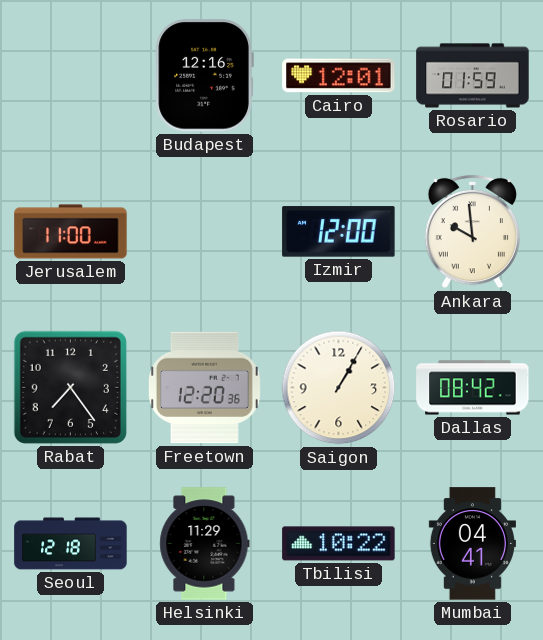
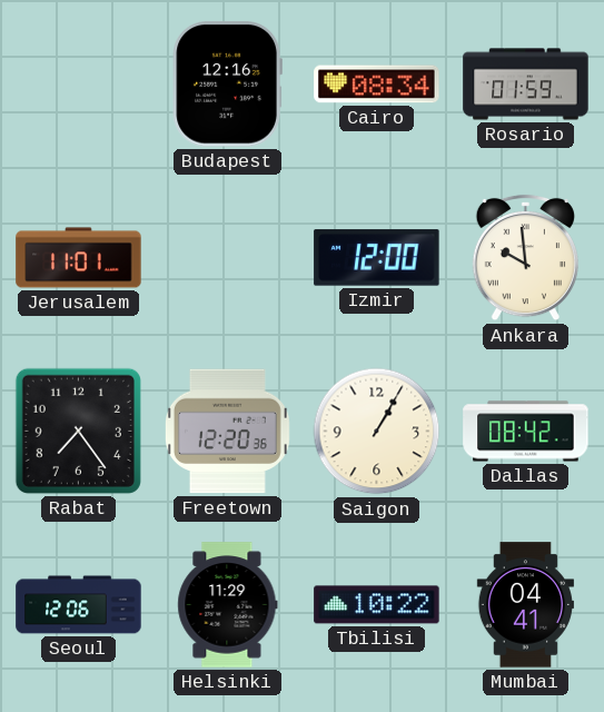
Cairo: 12:01 -> 08:34
Jerusalem: 11:00 -> 11:01
Seoul: 12:18 -> 12:06
